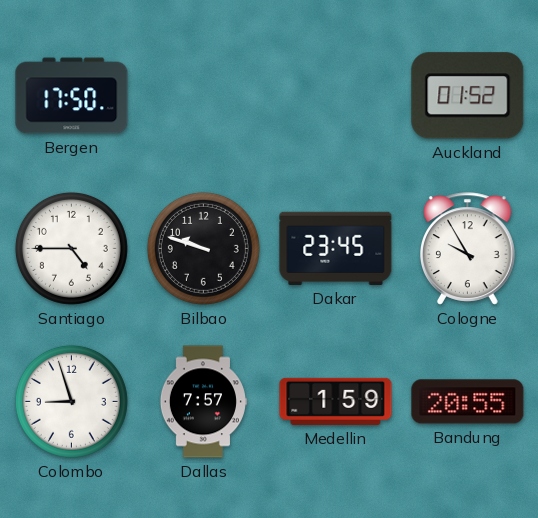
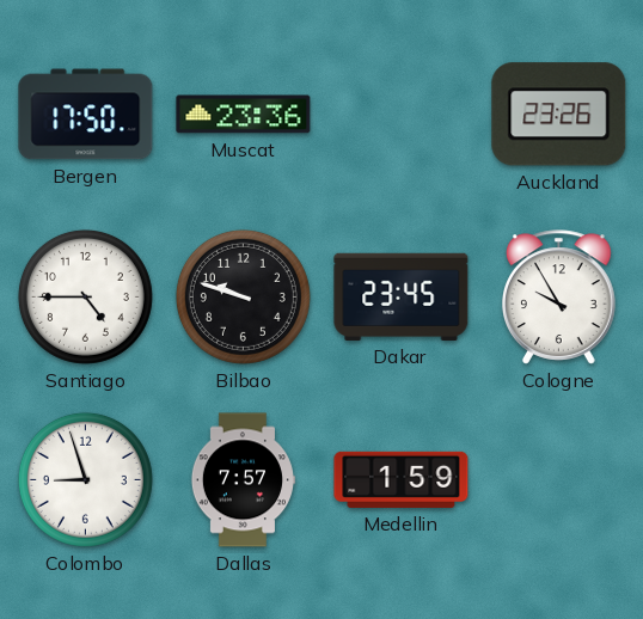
Muscat: none -> 23:36
Auckland: 01:52 -> 23:26
Bandung: 20:55 -> none
